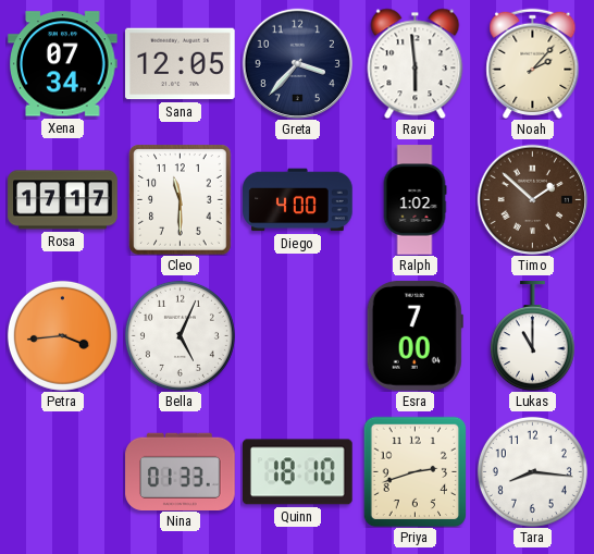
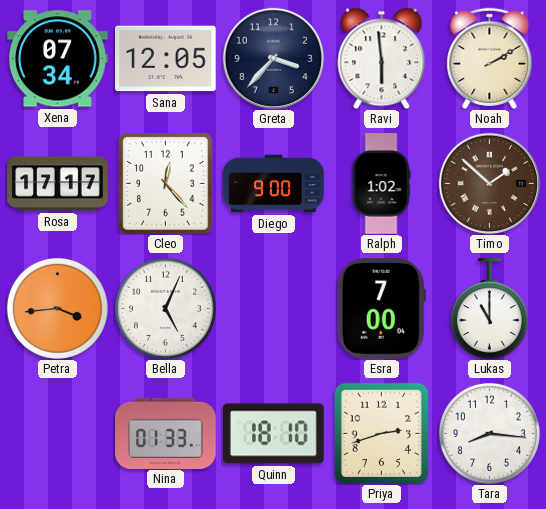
Noah: 2:07 -> 2:10
Cleo: 11:30 -> 12:23
Diego: 4:00 -> 9:00
